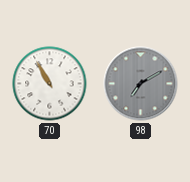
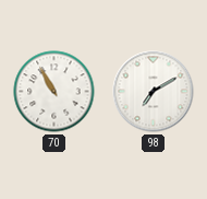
98 dial: grey -> white
